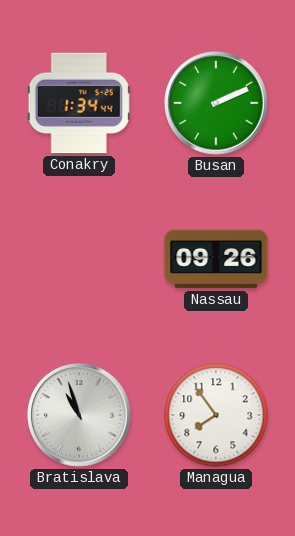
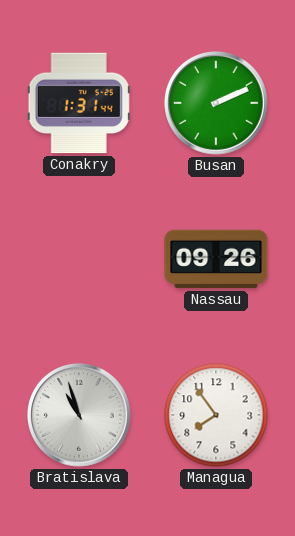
Conakry: 1:34 -> 1:31
